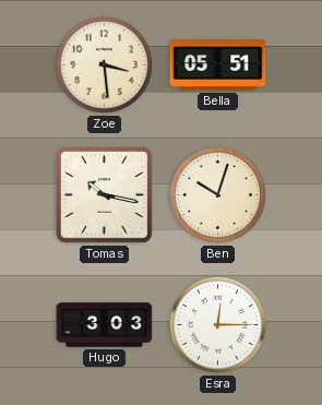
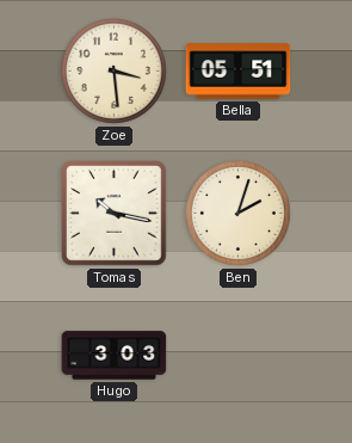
Ben: 10:03 -> 2:03
Esra: 12:15 -> none
